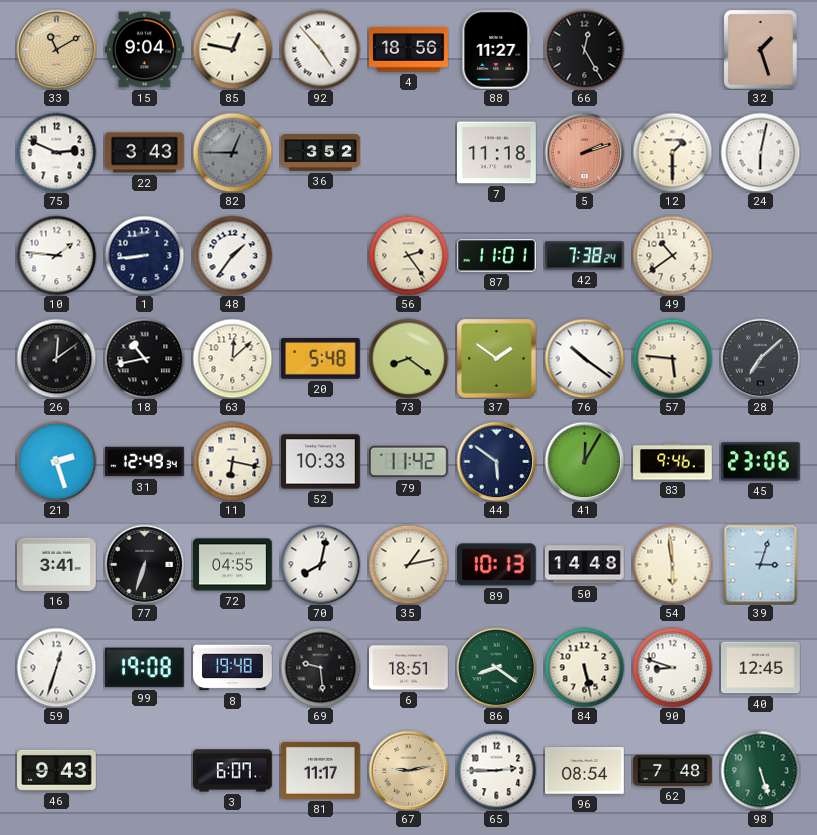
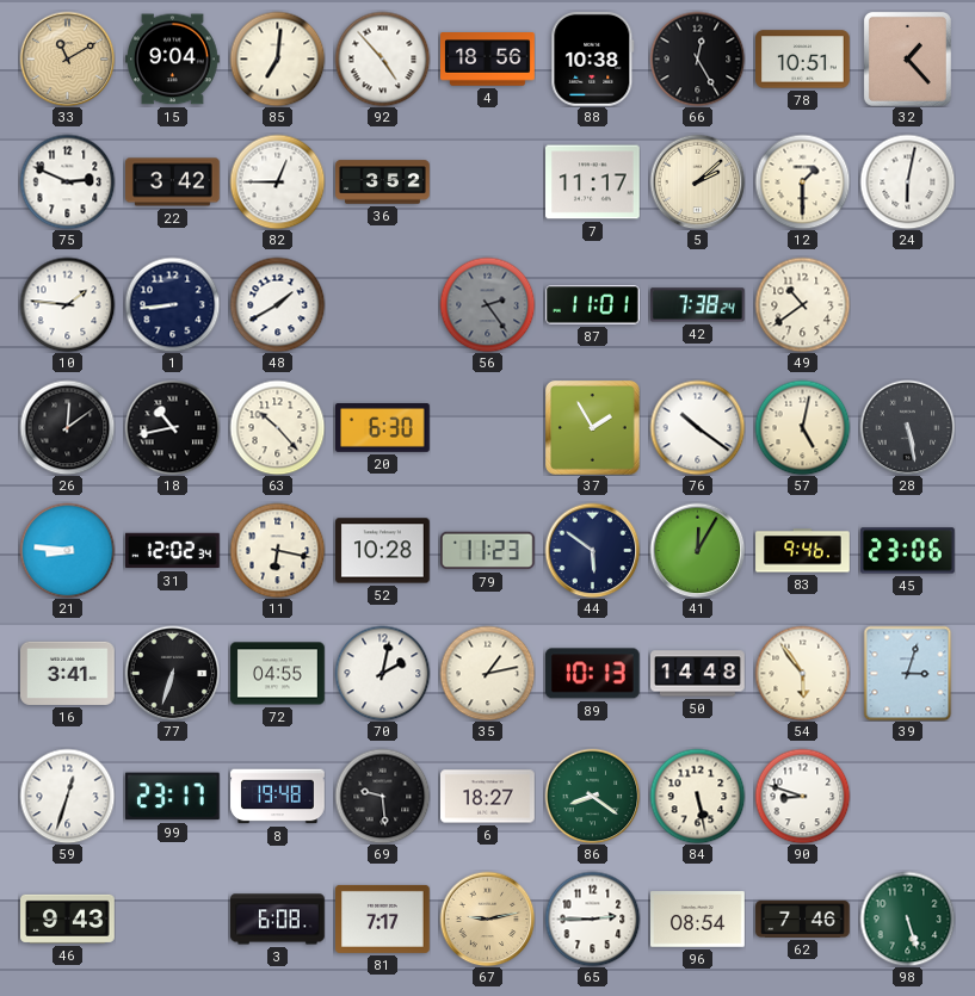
85: 12:47 -> 7:01
88: 11:27 -> 10:38
78: none -> 10:51
32: 1:27 -> 1:23
22: 3:43 -> 3:42
82 dial: grey -> white
7: 11:18 -> 11:17
5: 2:12 -> 2:08
5 dial: salmon -> cream
48: 1:36 -> 1:40
56 dial: cream -> grey
63: 12:08 -> 10:23
20: 5:48 -> 6:30
73: 8:21 -> none
37: 1:51 -> 1:55
57: 5:46 -> 5:02
28: 7:08 -> 5:28
21: 2:27 -> 8:46
31: 12:49 -> 12:02
52: 10:33 -> 10:28
79: 11:42 -> 11:23
70: 8:02 -> 2:02
54: 5:59 -> 5:54
99: 19:08 -> 23:17
6: 18:51 -> 18:27
40: 12:45 -> none
3: 6:07 -> 6:08
81: 11:17 -> 7:17
62: 7:48 -> 7:46
